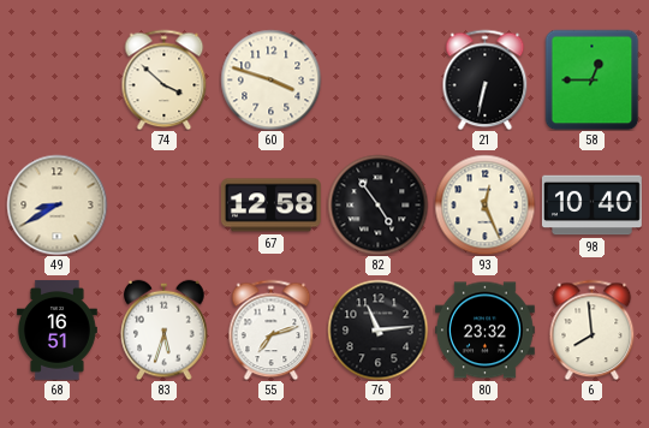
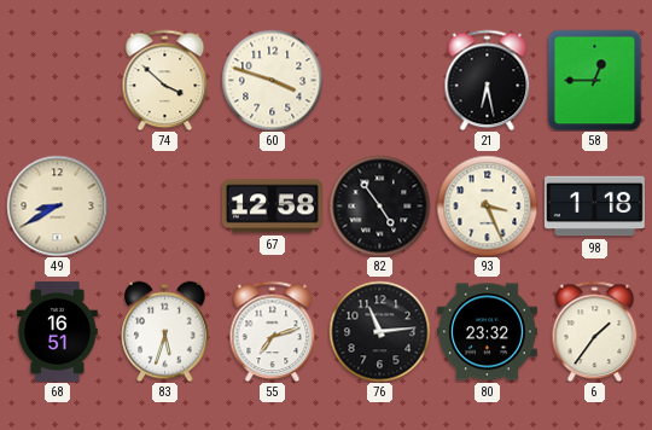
21: 6:32 -> 6:28
93: 12:26 -> 3:26
98: 10:40 -> 1:18
6: 7:59 -> 1:36
